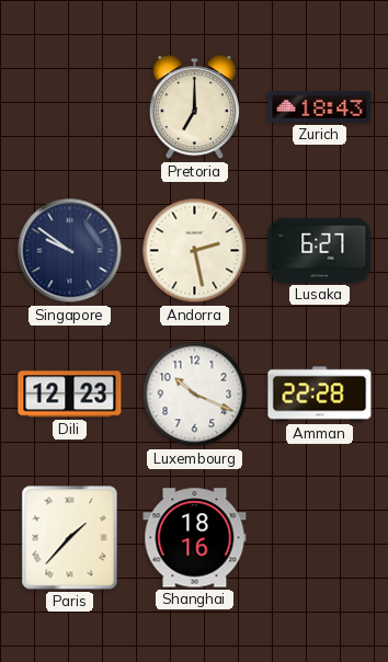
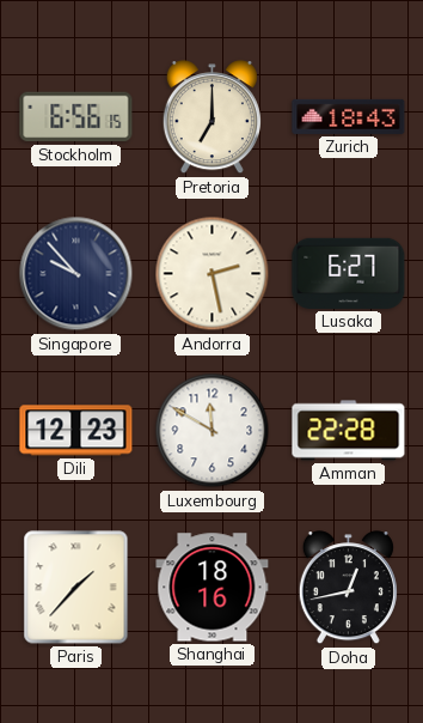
Stockholm: none -> 6:56
Singapore: 9:51 -> 9:53
Luxembourg: 10:19 -> 11:50
Doha: none -> 12:43
